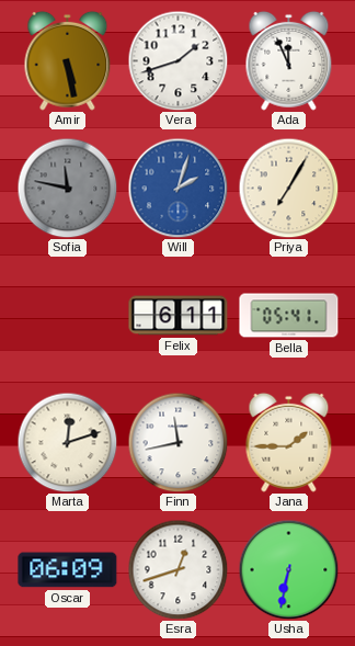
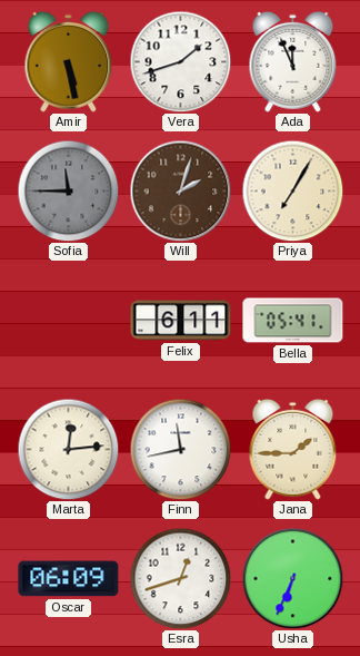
Sofia: 11:47 -> 11:45
Will dial: blue -> brown
Marta: 12:12 -> 12:14
Usha: 6:32 -> 6:34
